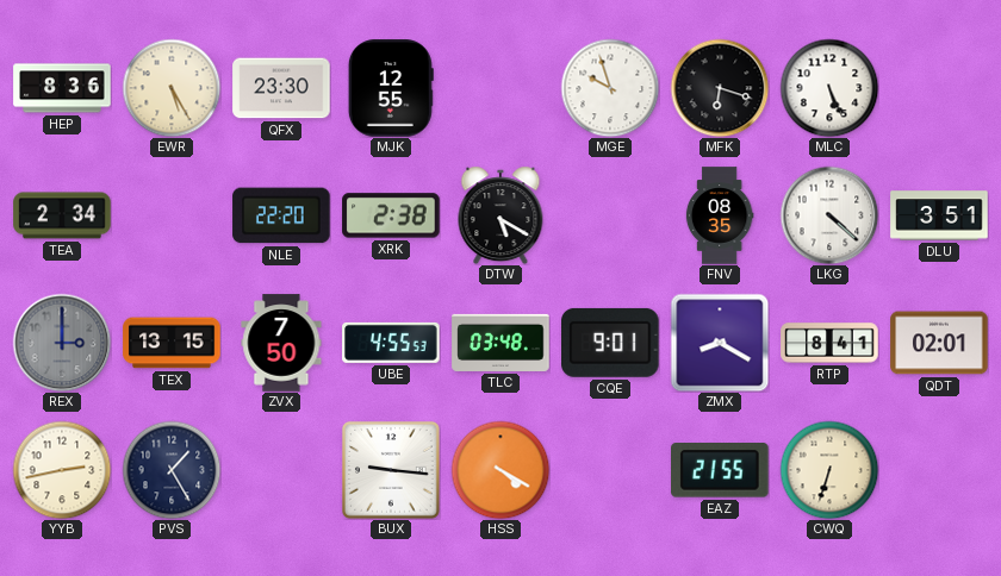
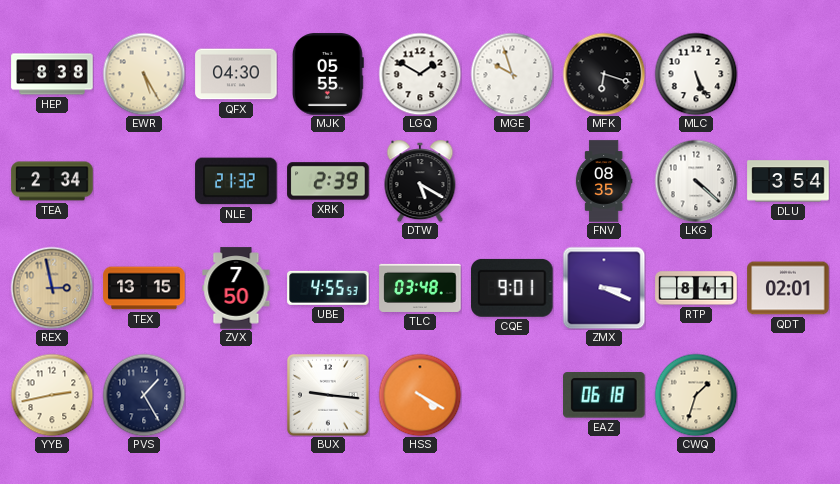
HEP: 8:36 -> 8:38
QFX: 23:30 -> 04:30
MJK: 12:55 -> 05:55
LGQ: none -> 1:50
NLE: 22:20 -> 21:32
XRK: 2:38 -> 2:39
DLU: 3:51 -> 3:54
REX: 3:00 -> 2:58
REX dial: grey -> champagne
ZMX: 8:20 -> 3:19
EAZ: 21:55 -> 06:18
CWQ: 6:33 -> 1:33
